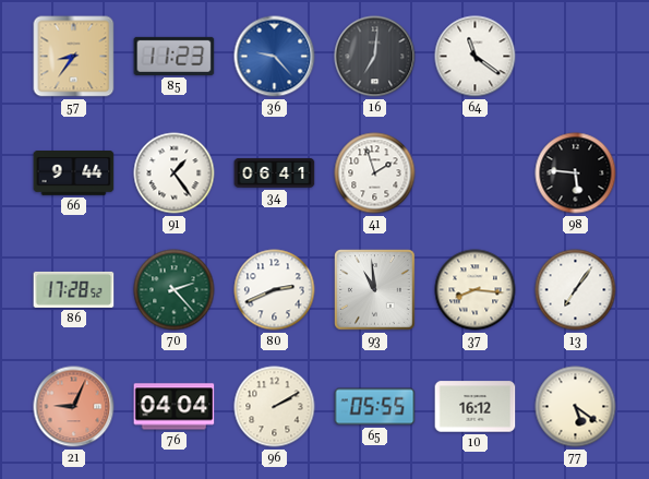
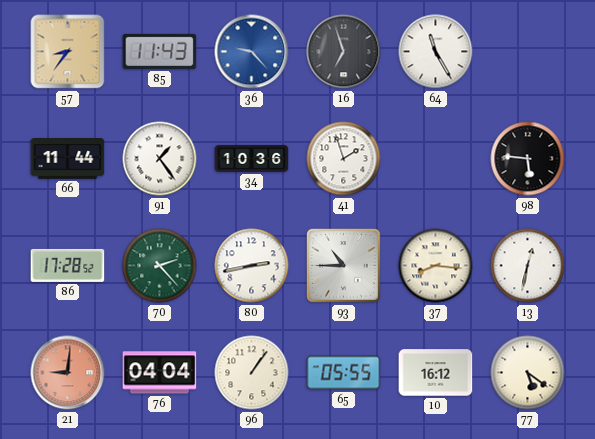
85: 11:23 -> 11:43
16: 7:01 -> 6:57
64: 11:21 -> 11:25
66: 9:44 -> 11:44
34: 06:41 -> 10:36
80: 2:41 -> 2:43
93: 10:59 -> 10:45
13: 7:06 -> 12:32
21: 9:04 -> 9:01
96: 2:10 -> 1:06
